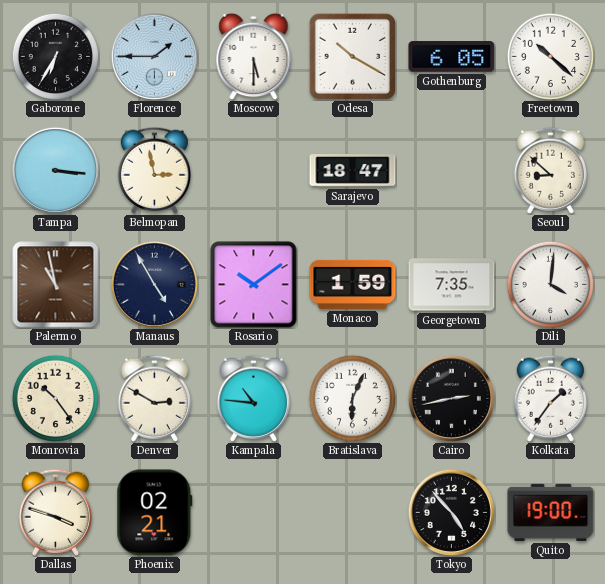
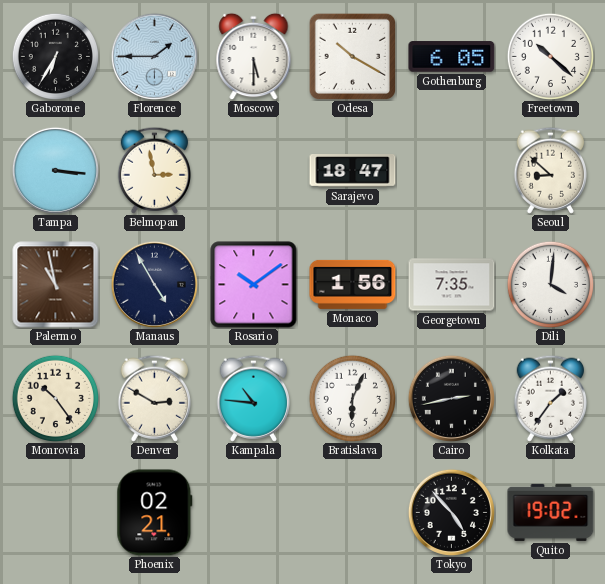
Monaco: 1:59 -> 1:56
Dallas: 3:48 -> none
Quito: 19:00 -> 19:02
